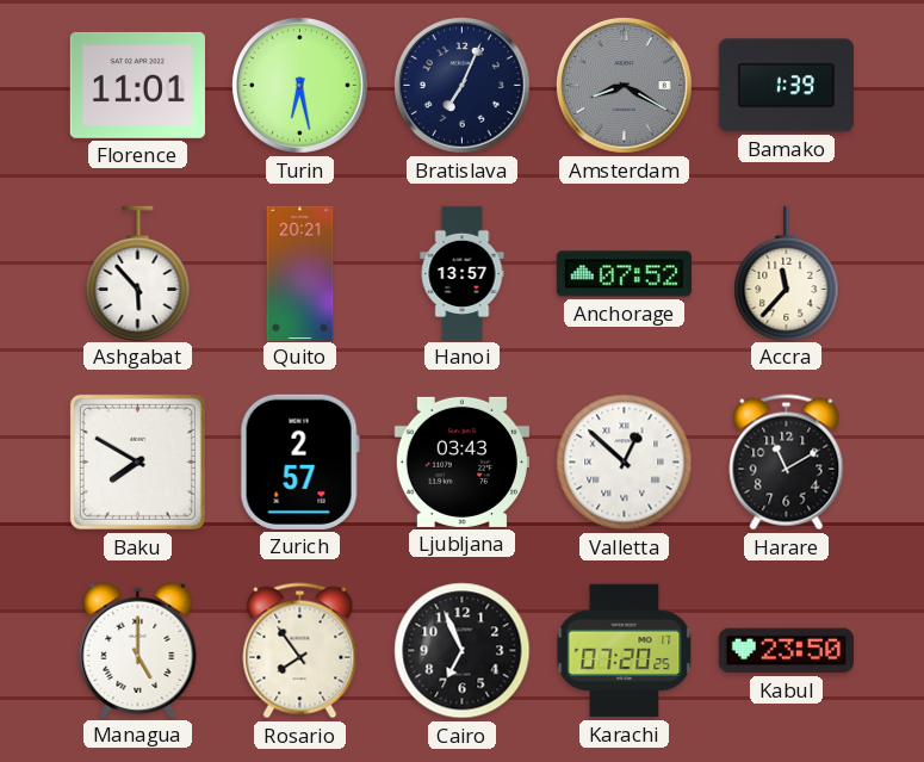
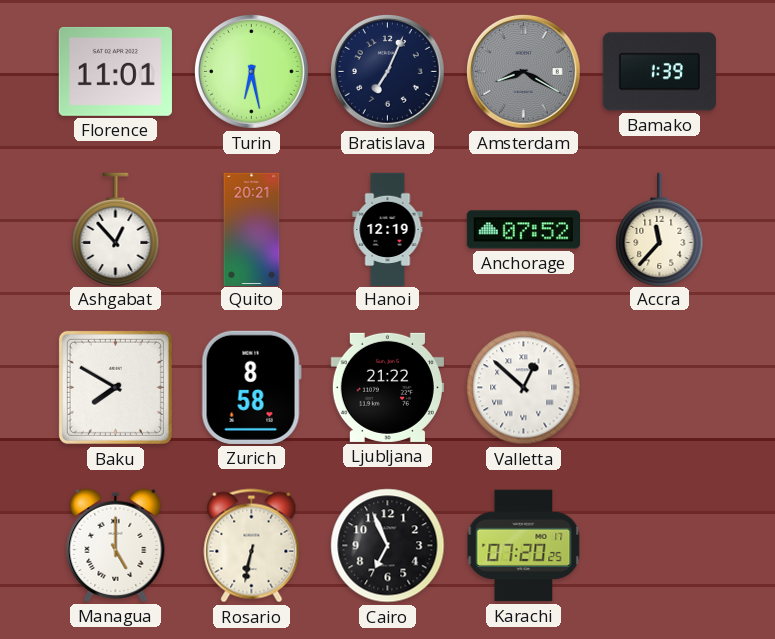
Ashgabat: 5:53 -> 12:53
Hanoi: 13:57 -> 12:19
Zurich: 2:57 -> 8:58
Ljubljana: 03:43 -> 21:22
Harare: 11:10 -> none
Rosario: 7:54 -> 6:32
Kabul: 23:50 -> none
